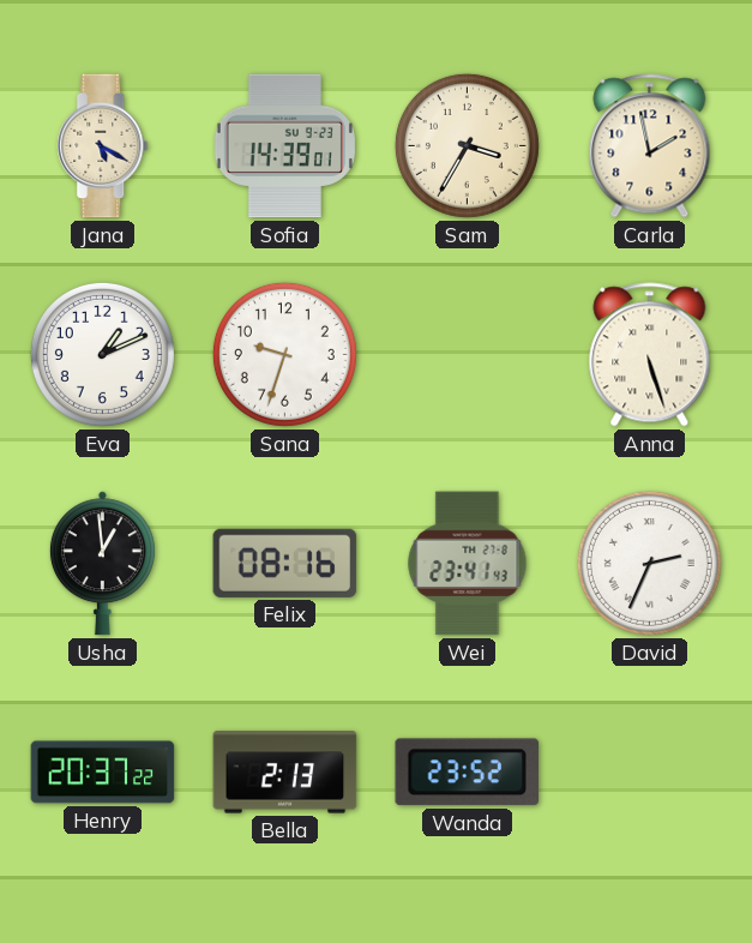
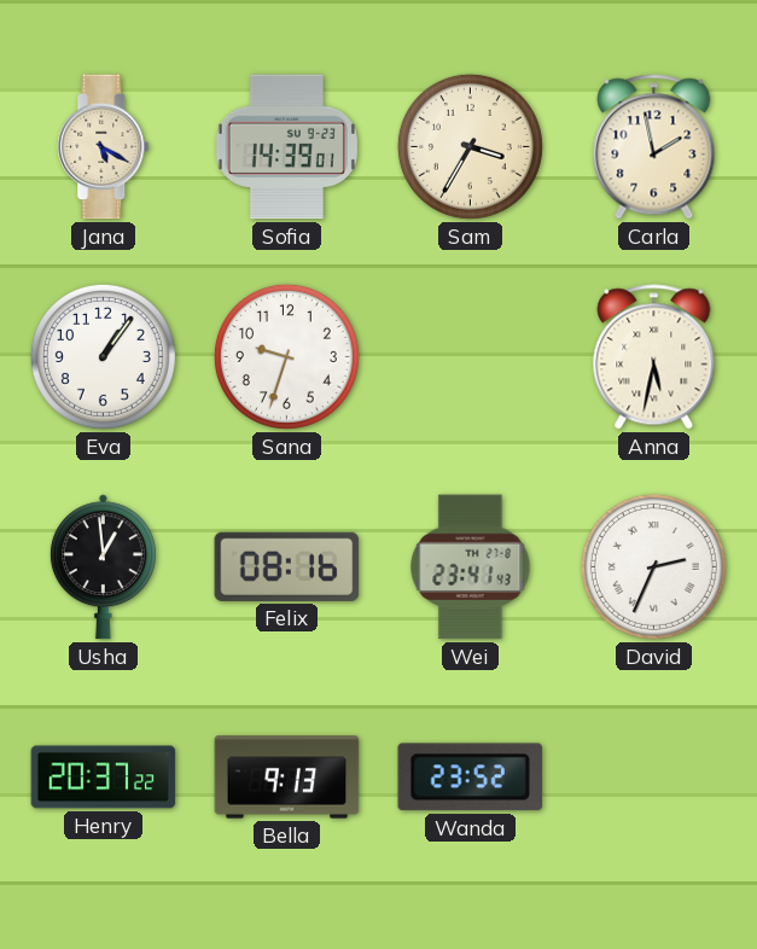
Eva: 1:11 -> 1:06
Anna: 5:27 -> 5:32
Bella: 2:13 -> 9:13
